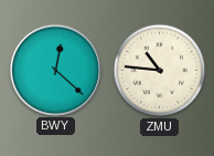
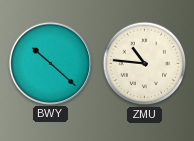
BWY: 12:22 -> 10:22
